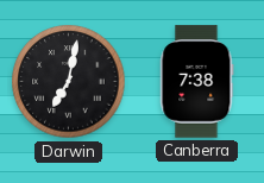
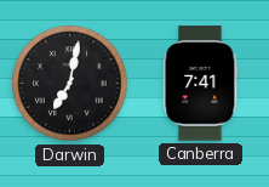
Canberra: 7:38 -> 7:41
